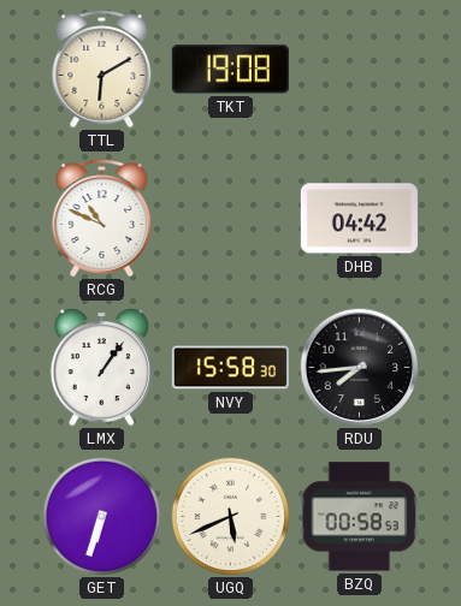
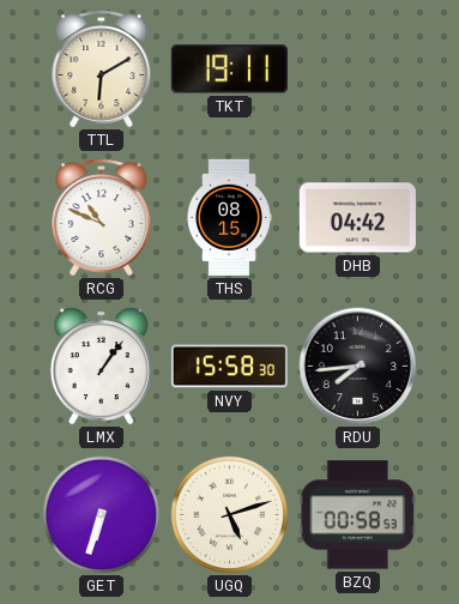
TKT: 19:08 -> 19:11
THS: none -> 08:15
UGQ: 5:41 -> 5:12
